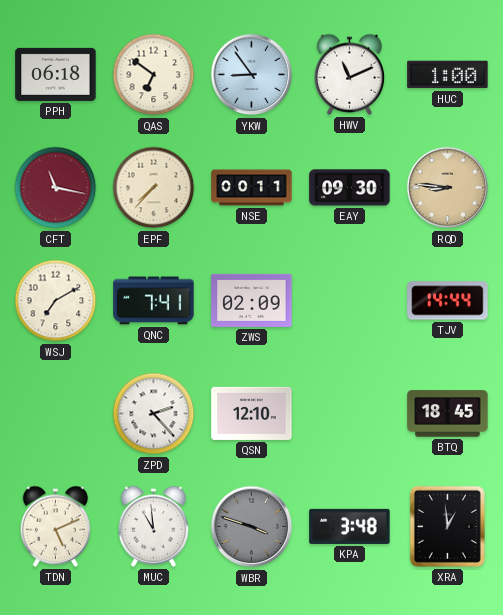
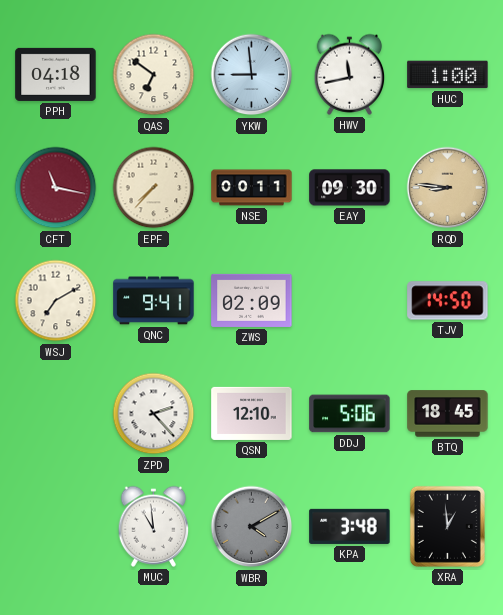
PPH: 06:18 -> 04:18
YKW: 8:54 -> 8:59
HWV: 11:11 -> 11:43
QNC: 7:41 -> 9:41
TJV: 14:44 -> 14:50
DDJ: none -> 5:06
TDN: 5:11 -> none
WBR: 3:48 -> 4:10
